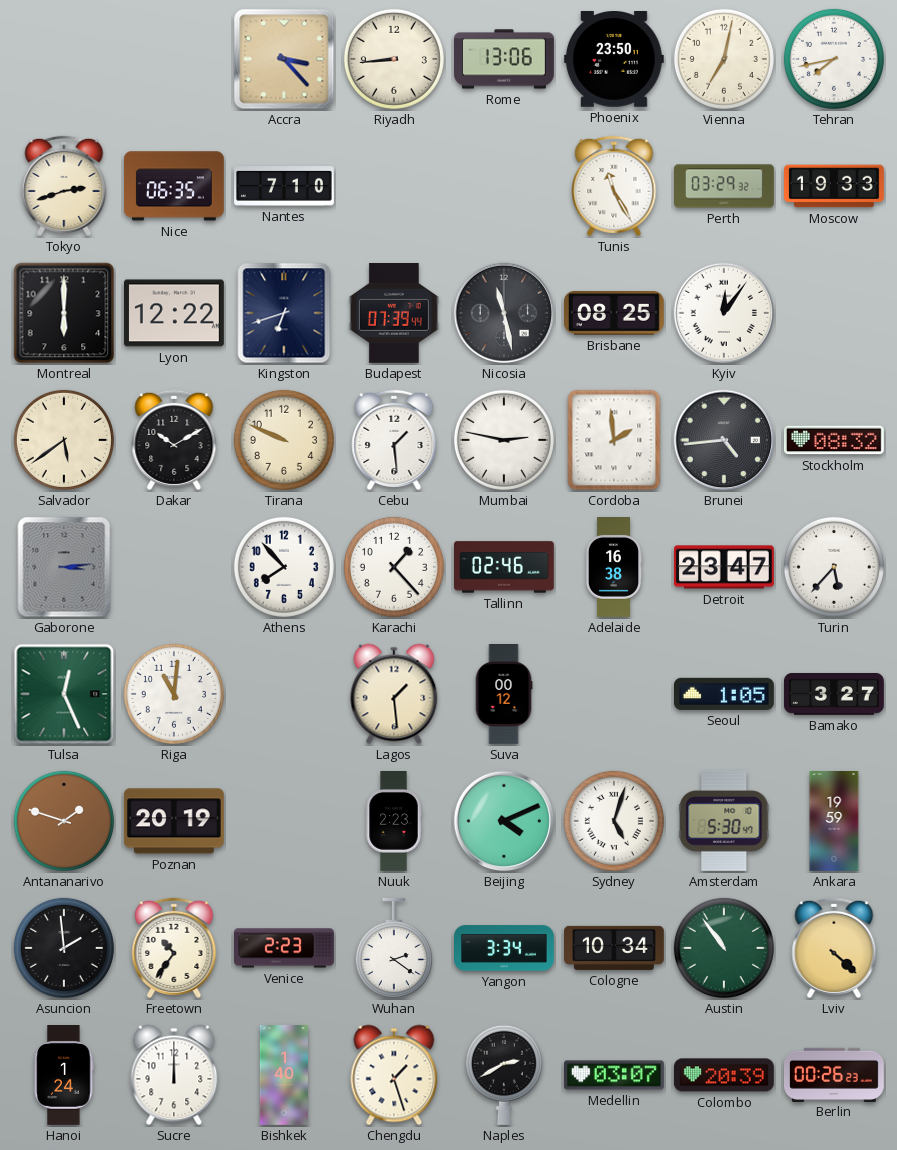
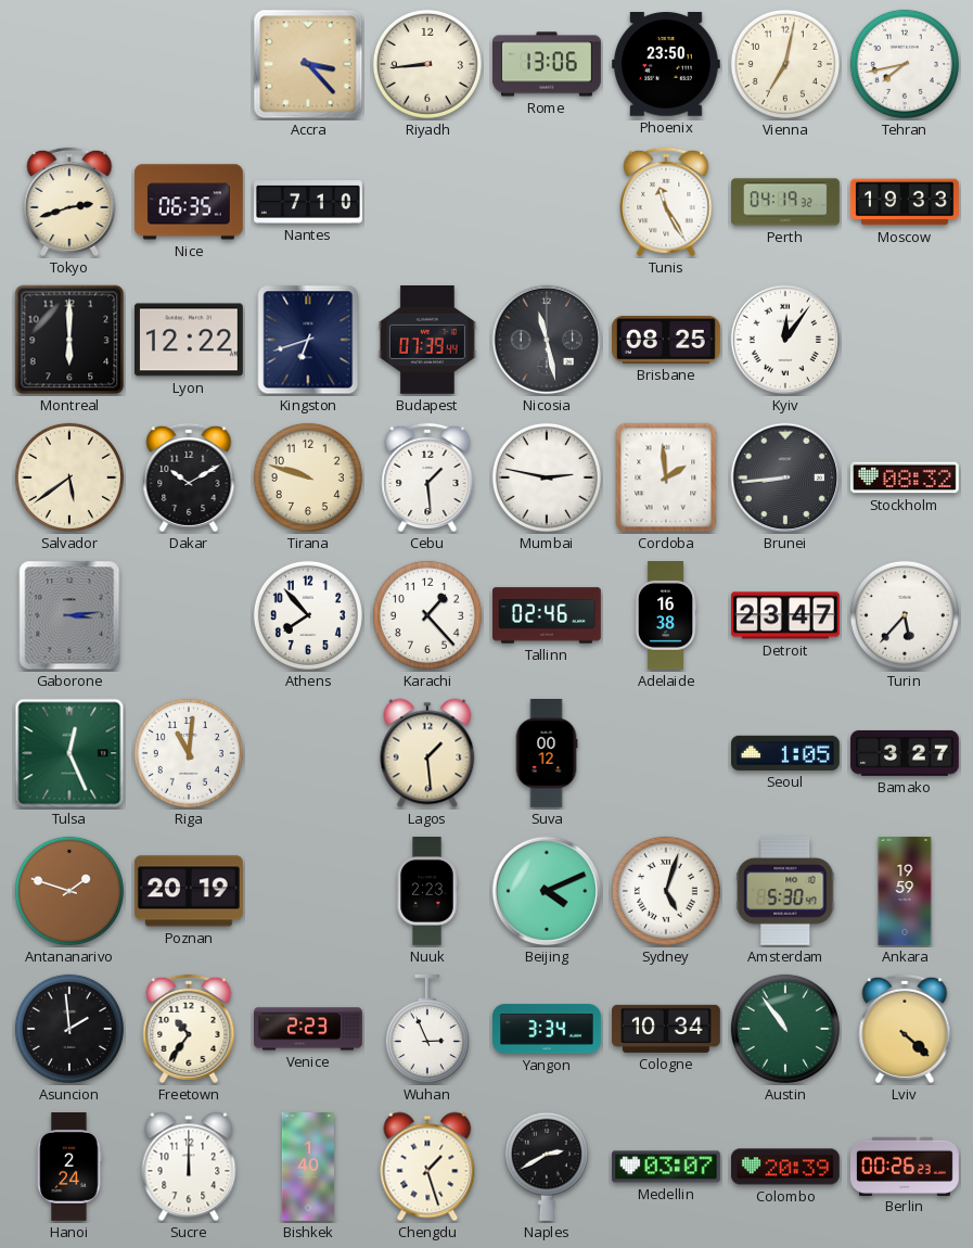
Perth: 03:29 -> 04:19
Tirana: 9:49 -> 9:48
Brunei: 4:44 -> 8:44
Wuhan: 2:21 -> 2:56
Hanoi: 1:24 -> 2:24
